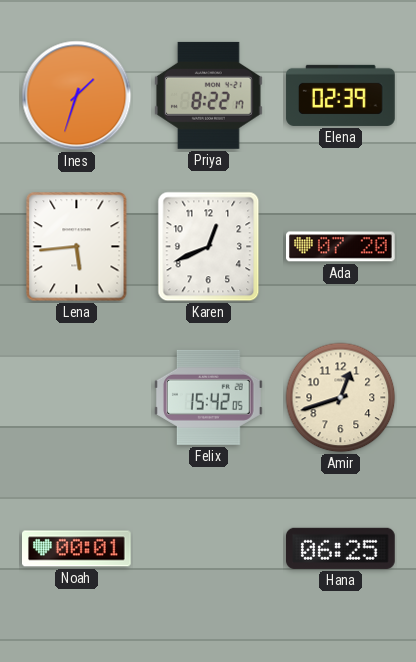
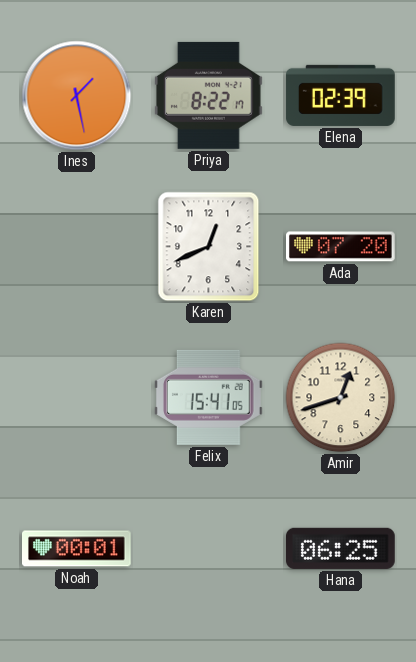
Ines: 1:33 -> 1:28
Lena: 5:44 -> none
Felix: 15:42 -> 15:41
